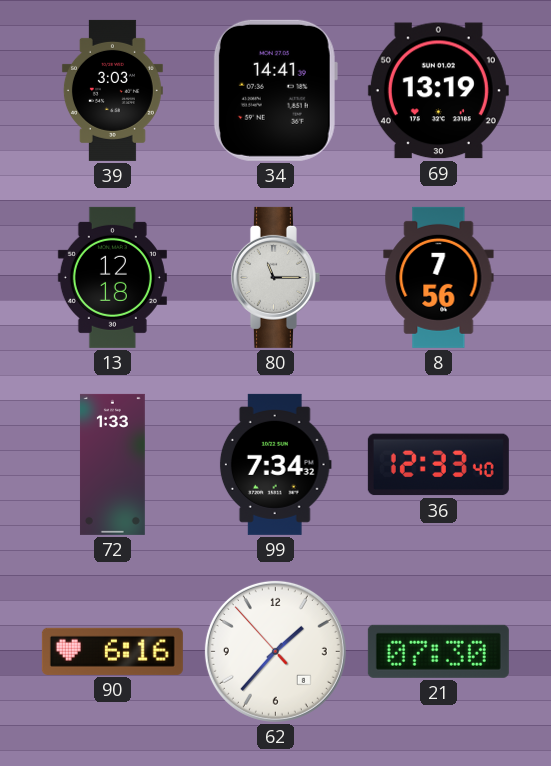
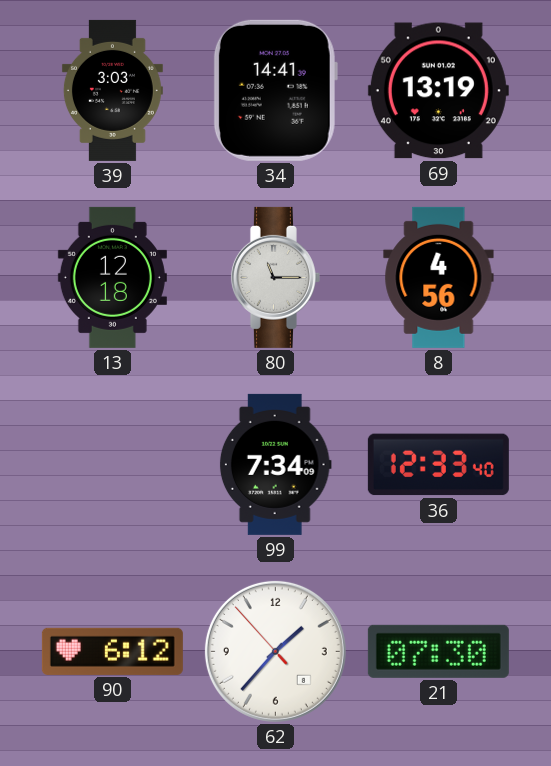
8: 7:56 -> 4:56
72: 1:33 -> none
99: 7:34:32 -> 7:34:09
90: 6:16 -> 6:12
